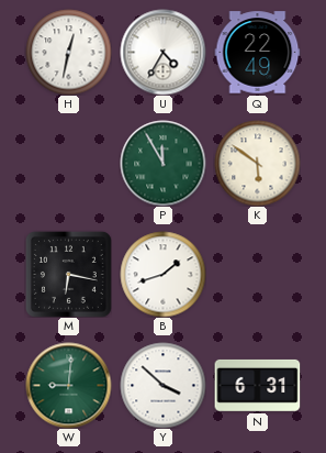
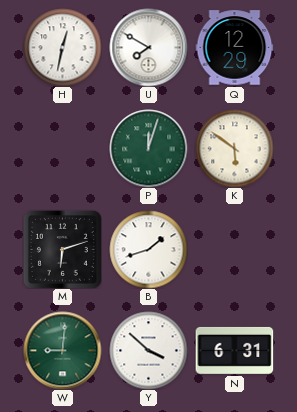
U: 4:35 -> 7:50
Q: 22:49 -> 12:29
P: 11:55 -> 12:03
M: 6:17 -> 6:12
